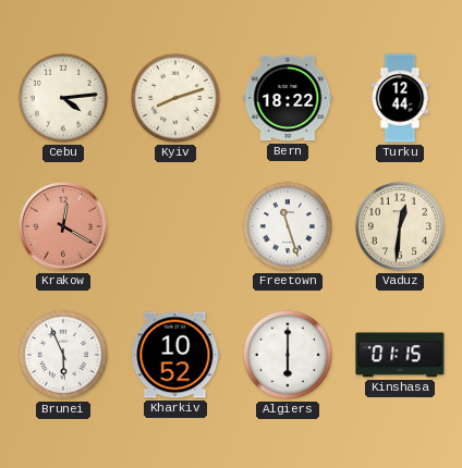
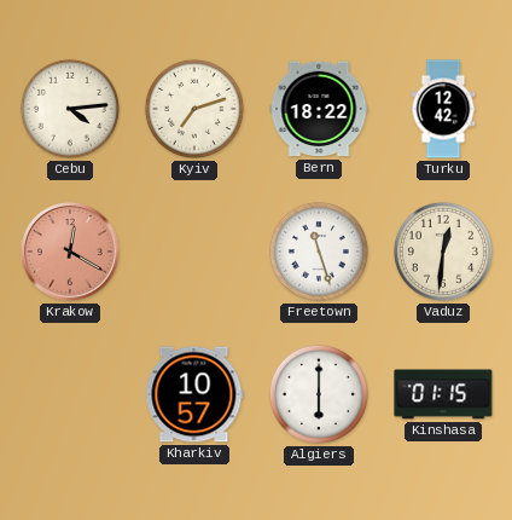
Kyiv: 8:12 -> 7:12
Turku: 12:44 -> 12:42
Brunei: 5:56 -> none
Kharkiv: 10:52 -> 10:57
